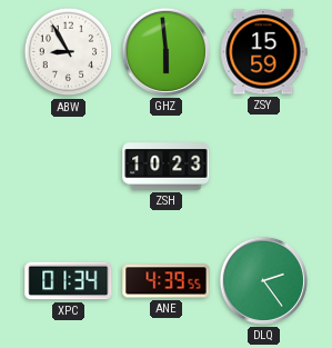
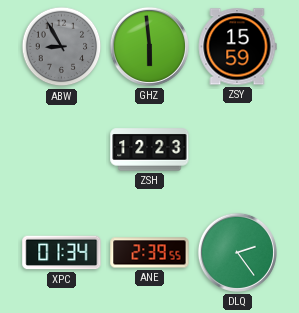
ABW dial: white -> grey
ZSH: 10:23 -> 12:23
ANE: 4:39 -> 2:39
